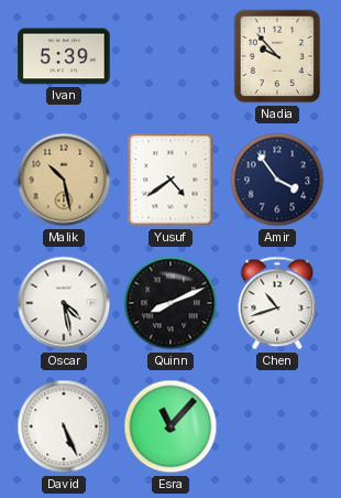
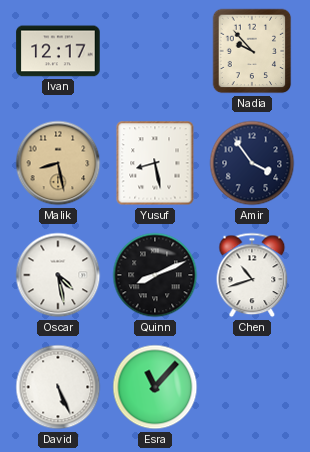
Ivan: 5:39 -> 12:17
Malik: 10:28 -> 8:28
Yusuf: 4:39 -> 8:28
